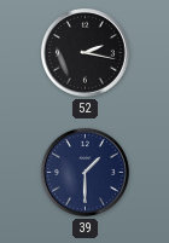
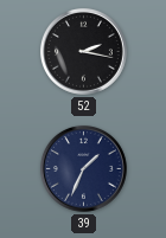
39: 1:30 -> 1:34
